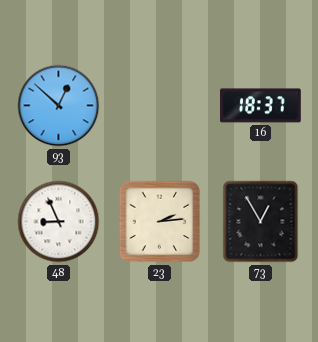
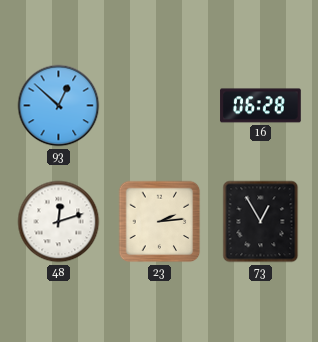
16: 18:37 -> 06:28
48: 8:56 -> 12:12
